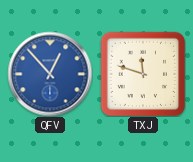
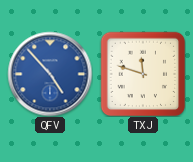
QFV: 12:53 -> 4:53
